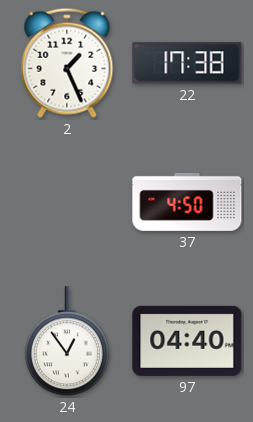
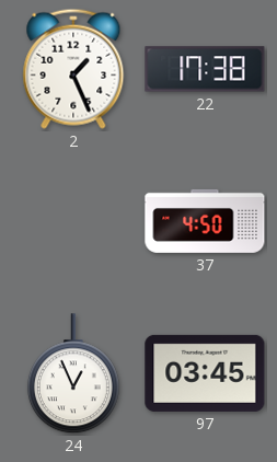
24: 12:54 -> 12:56
97: 04:40 -> 03:45
